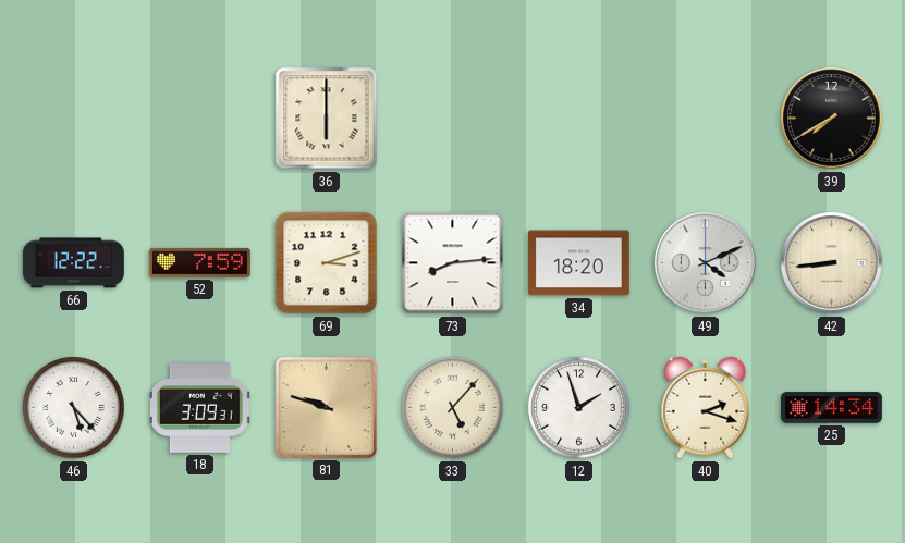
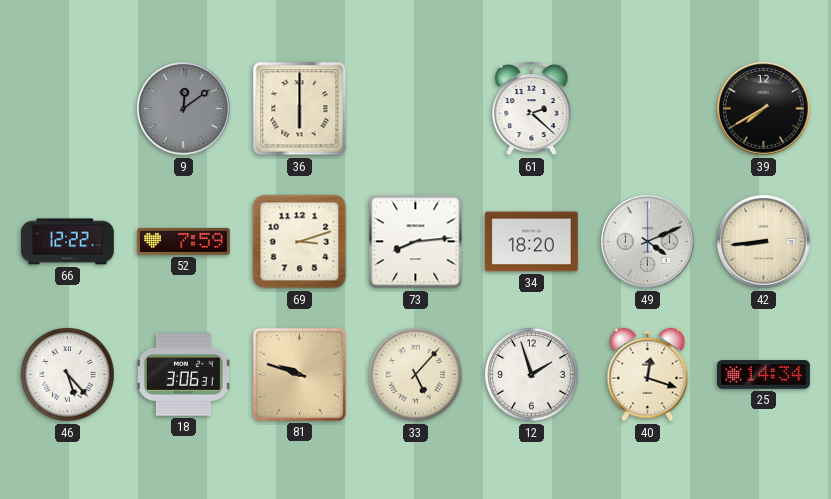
9: none -> 12:09
61: none -> 2:22
18: 3:09 -> 3:06
40: 2:18 -> 12:18
